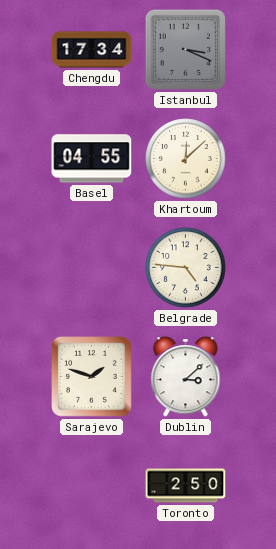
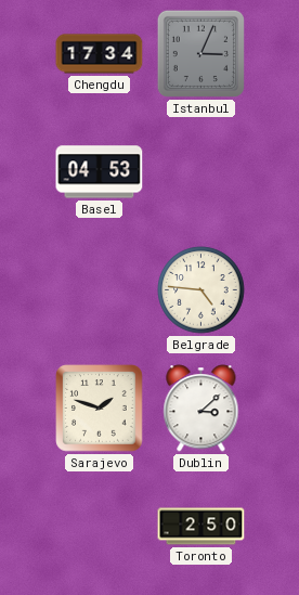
Istanbul: 3:19 -> 3:04
Basel: 04:55 -> 04:53
Khartoum: 12:08 -> none
